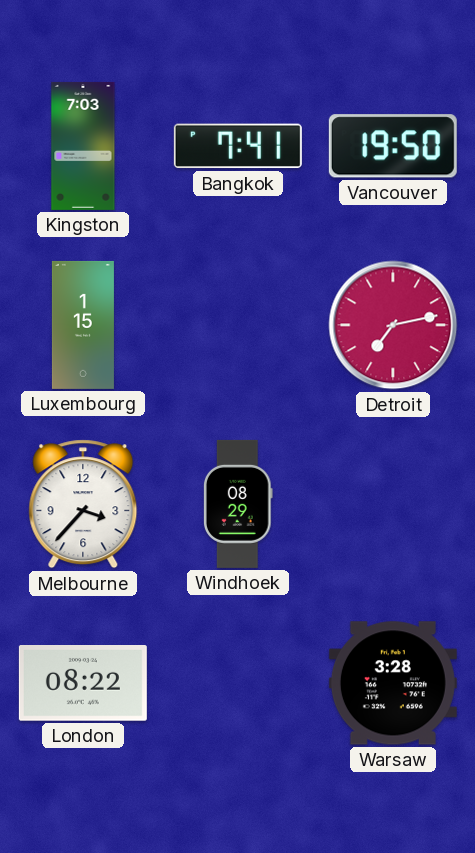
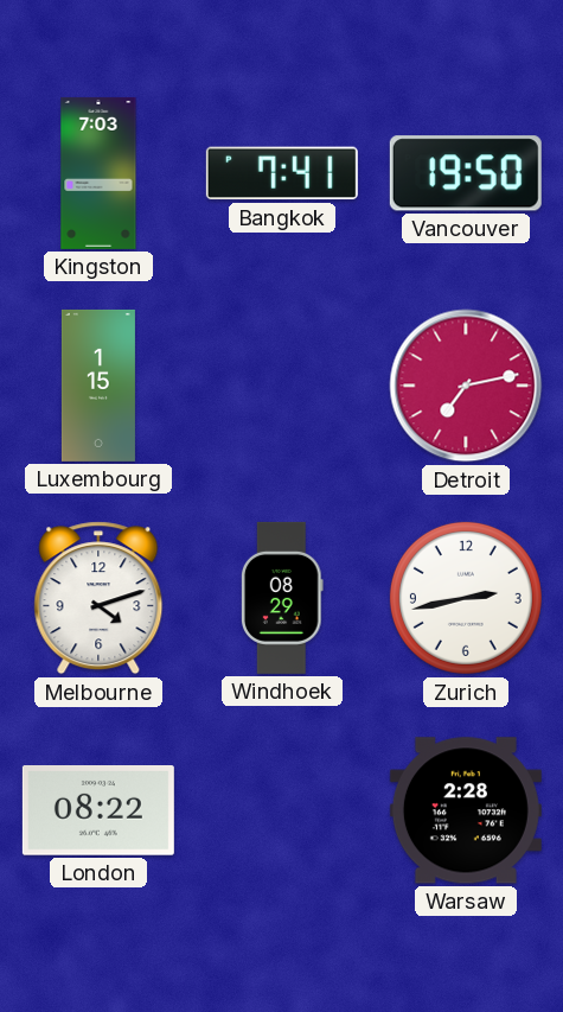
Melbourne: 3:37 -> 4:12
Zurich: none -> 2:43
Warsaw: 3:28 -> 2:28
